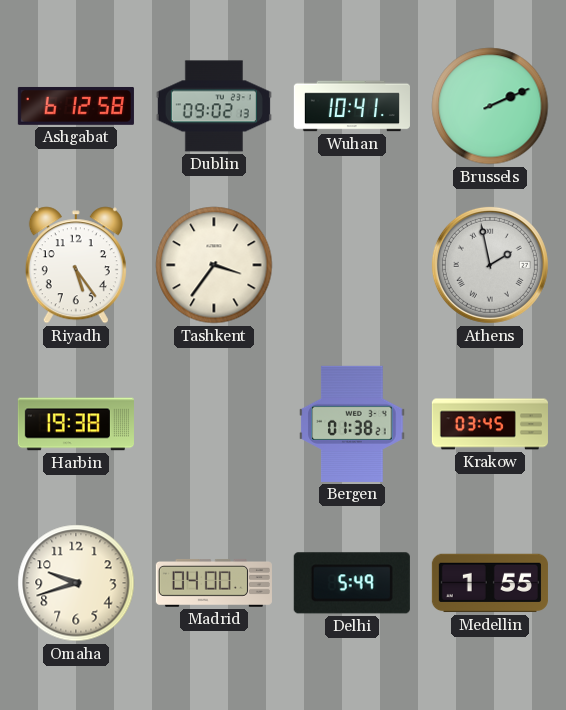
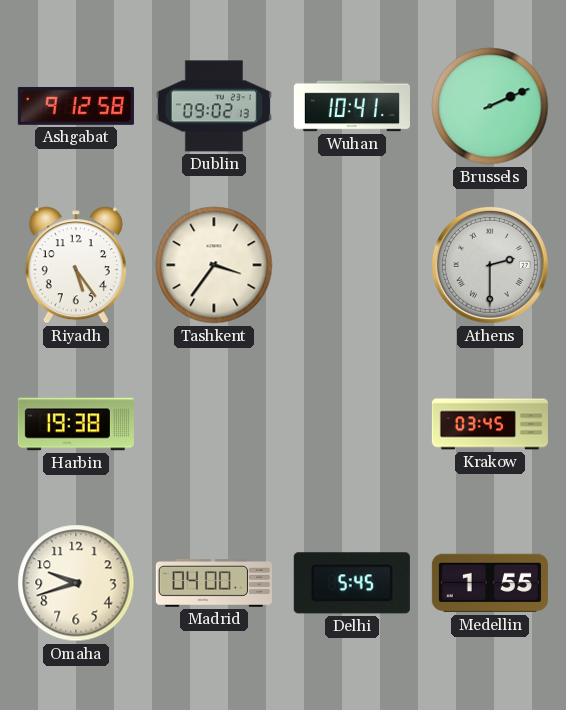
Ashgabat: 6:12 -> 9:12
Athens: 1:58 -> 2:30
Bergen: 01:38 -> none
Delhi: 5:49 -> 5:45
